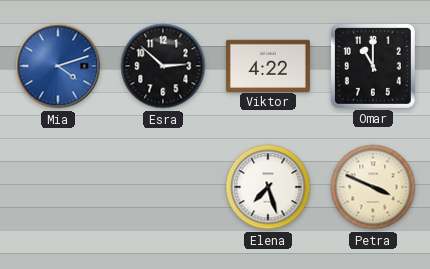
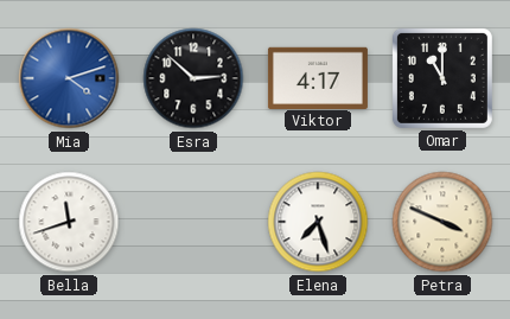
Viktor: 4:22 -> 4:17
Bella: none -> 11:42
